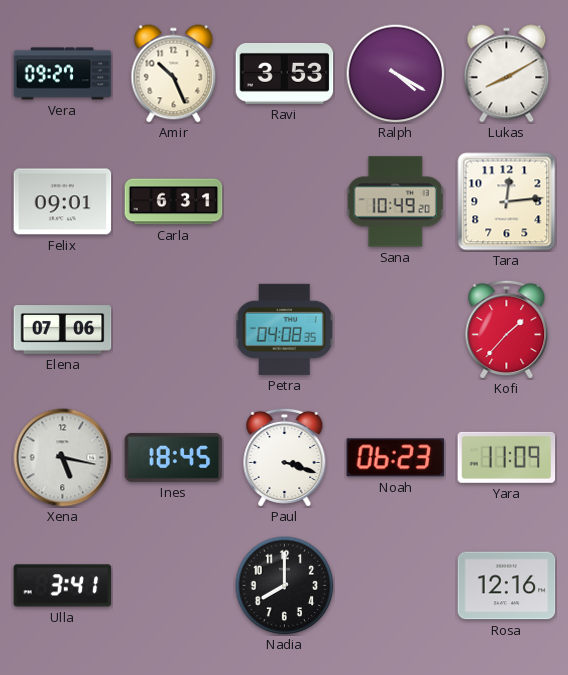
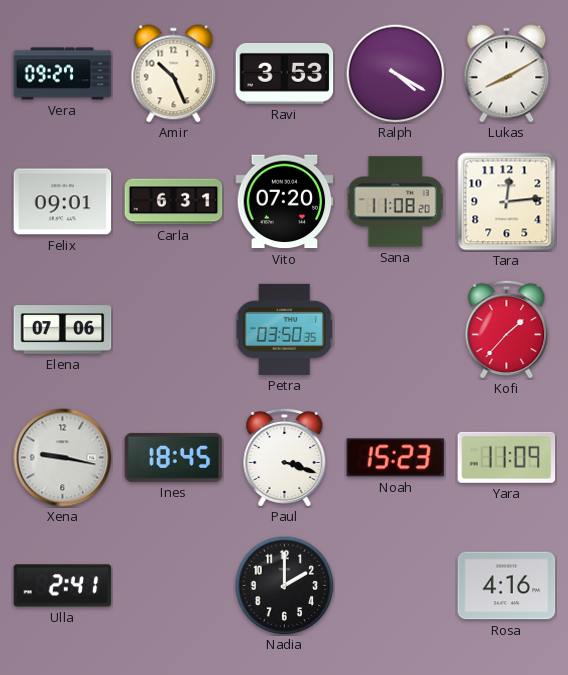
Vito: none -> 07:20
Sana: 10:49 -> 11:08
Petra: 04:08 -> 03:50
Xena: 5:17 -> 9:17
Noah: 06:23 -> 15:23
Ulla: 3:41 -> 2:41
Nadia: 8:00 -> 2:00
Rosa: 12:16 -> 4:16
